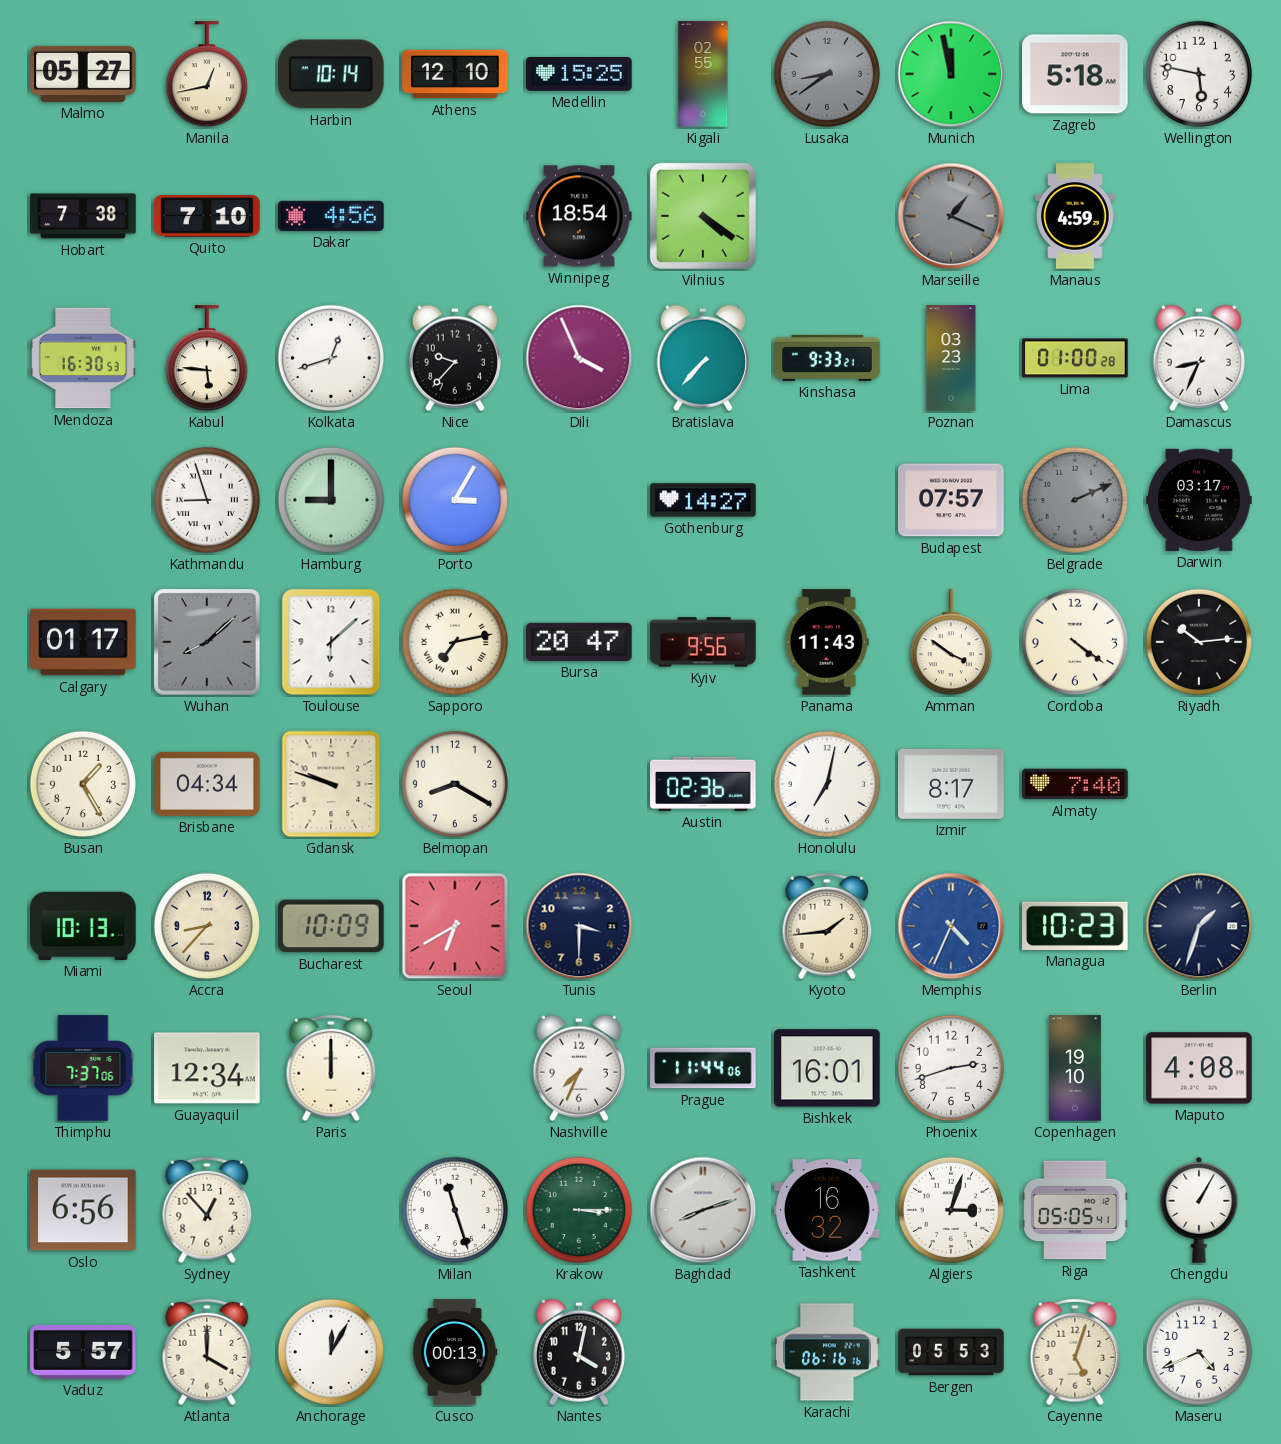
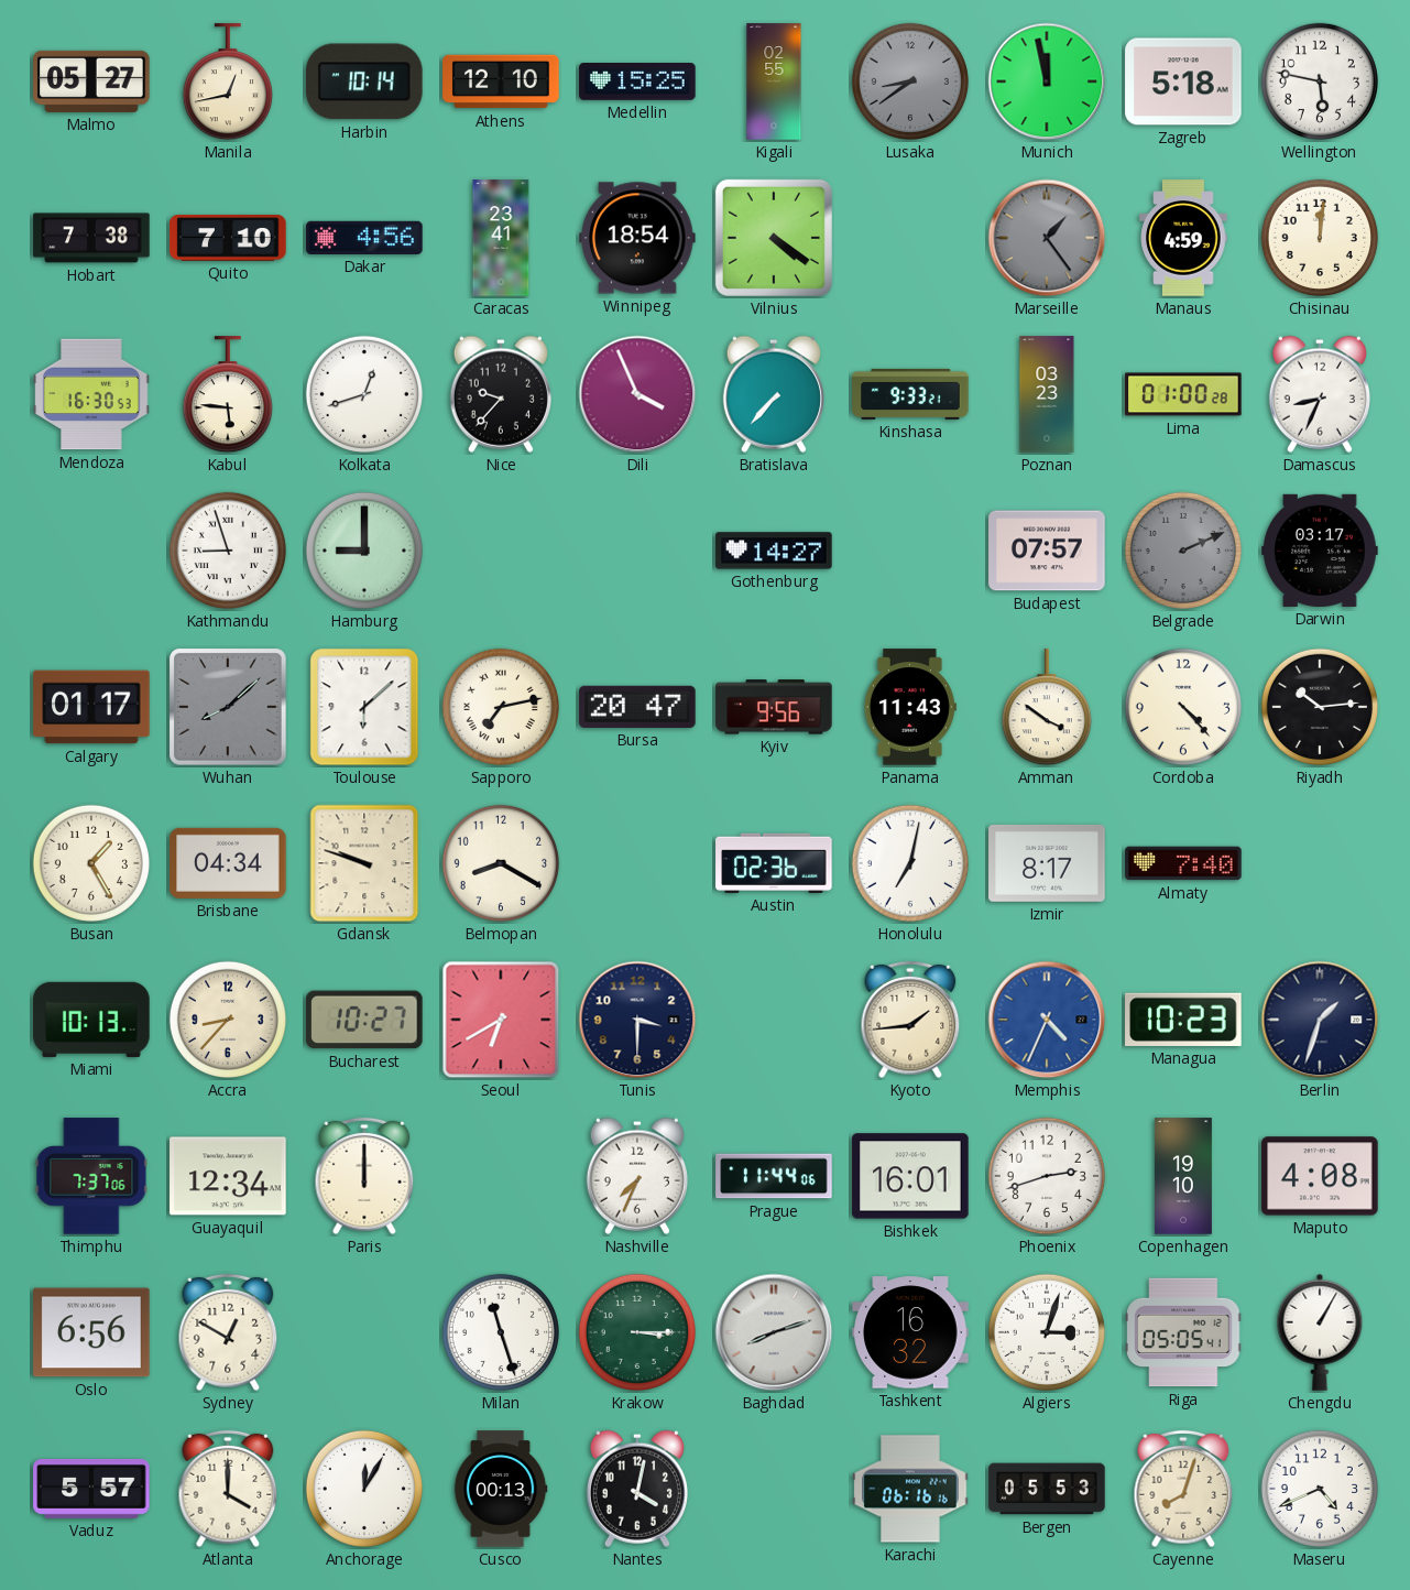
Caracas: none -> 23:41
Marseille: 1:19 -> 1:24
Chisinau: none -> 12:01
Porto: 3:05 -> none
Cordoba: 4:21 -> 4:23
Bucharest: 10:09 -> 10:27
Sydney: 12:53 -> 12:50
Cayenne: 5:03 -> 8:03
